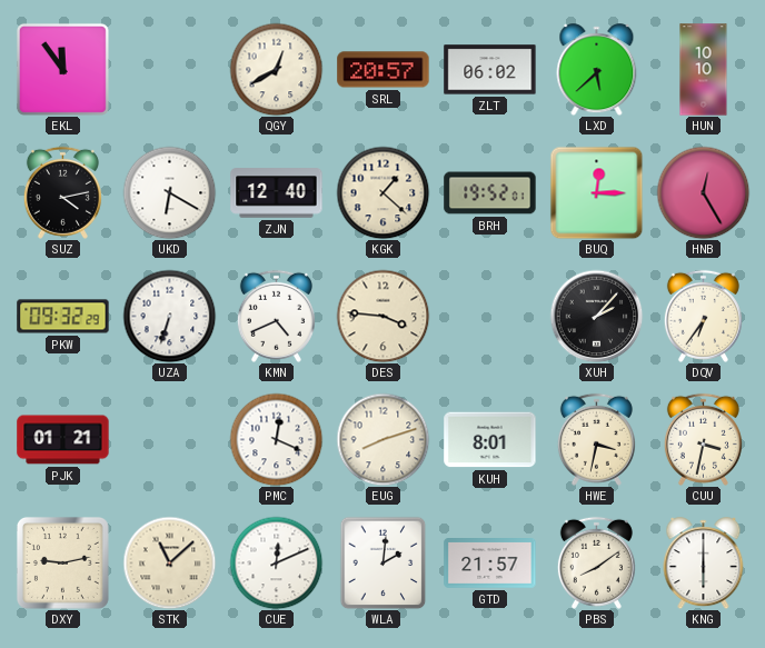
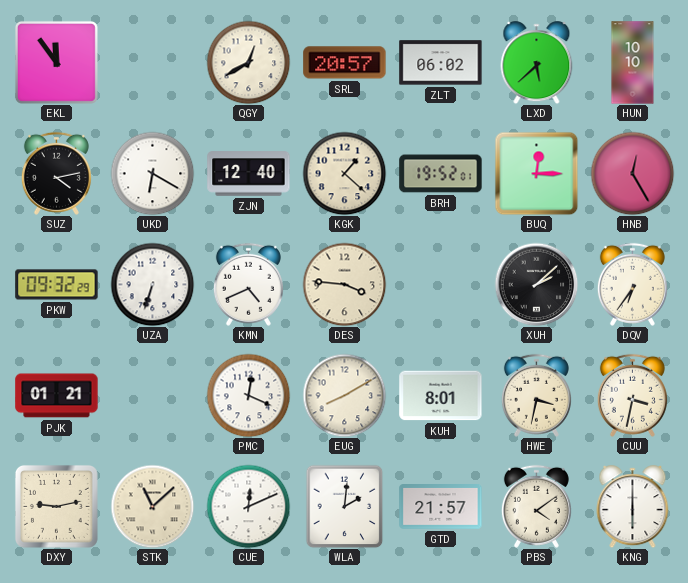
XUH: 2:07 -> 2:08
EUG: 8:12 -> 8:10
PBS: 8:09 -> 4:09
